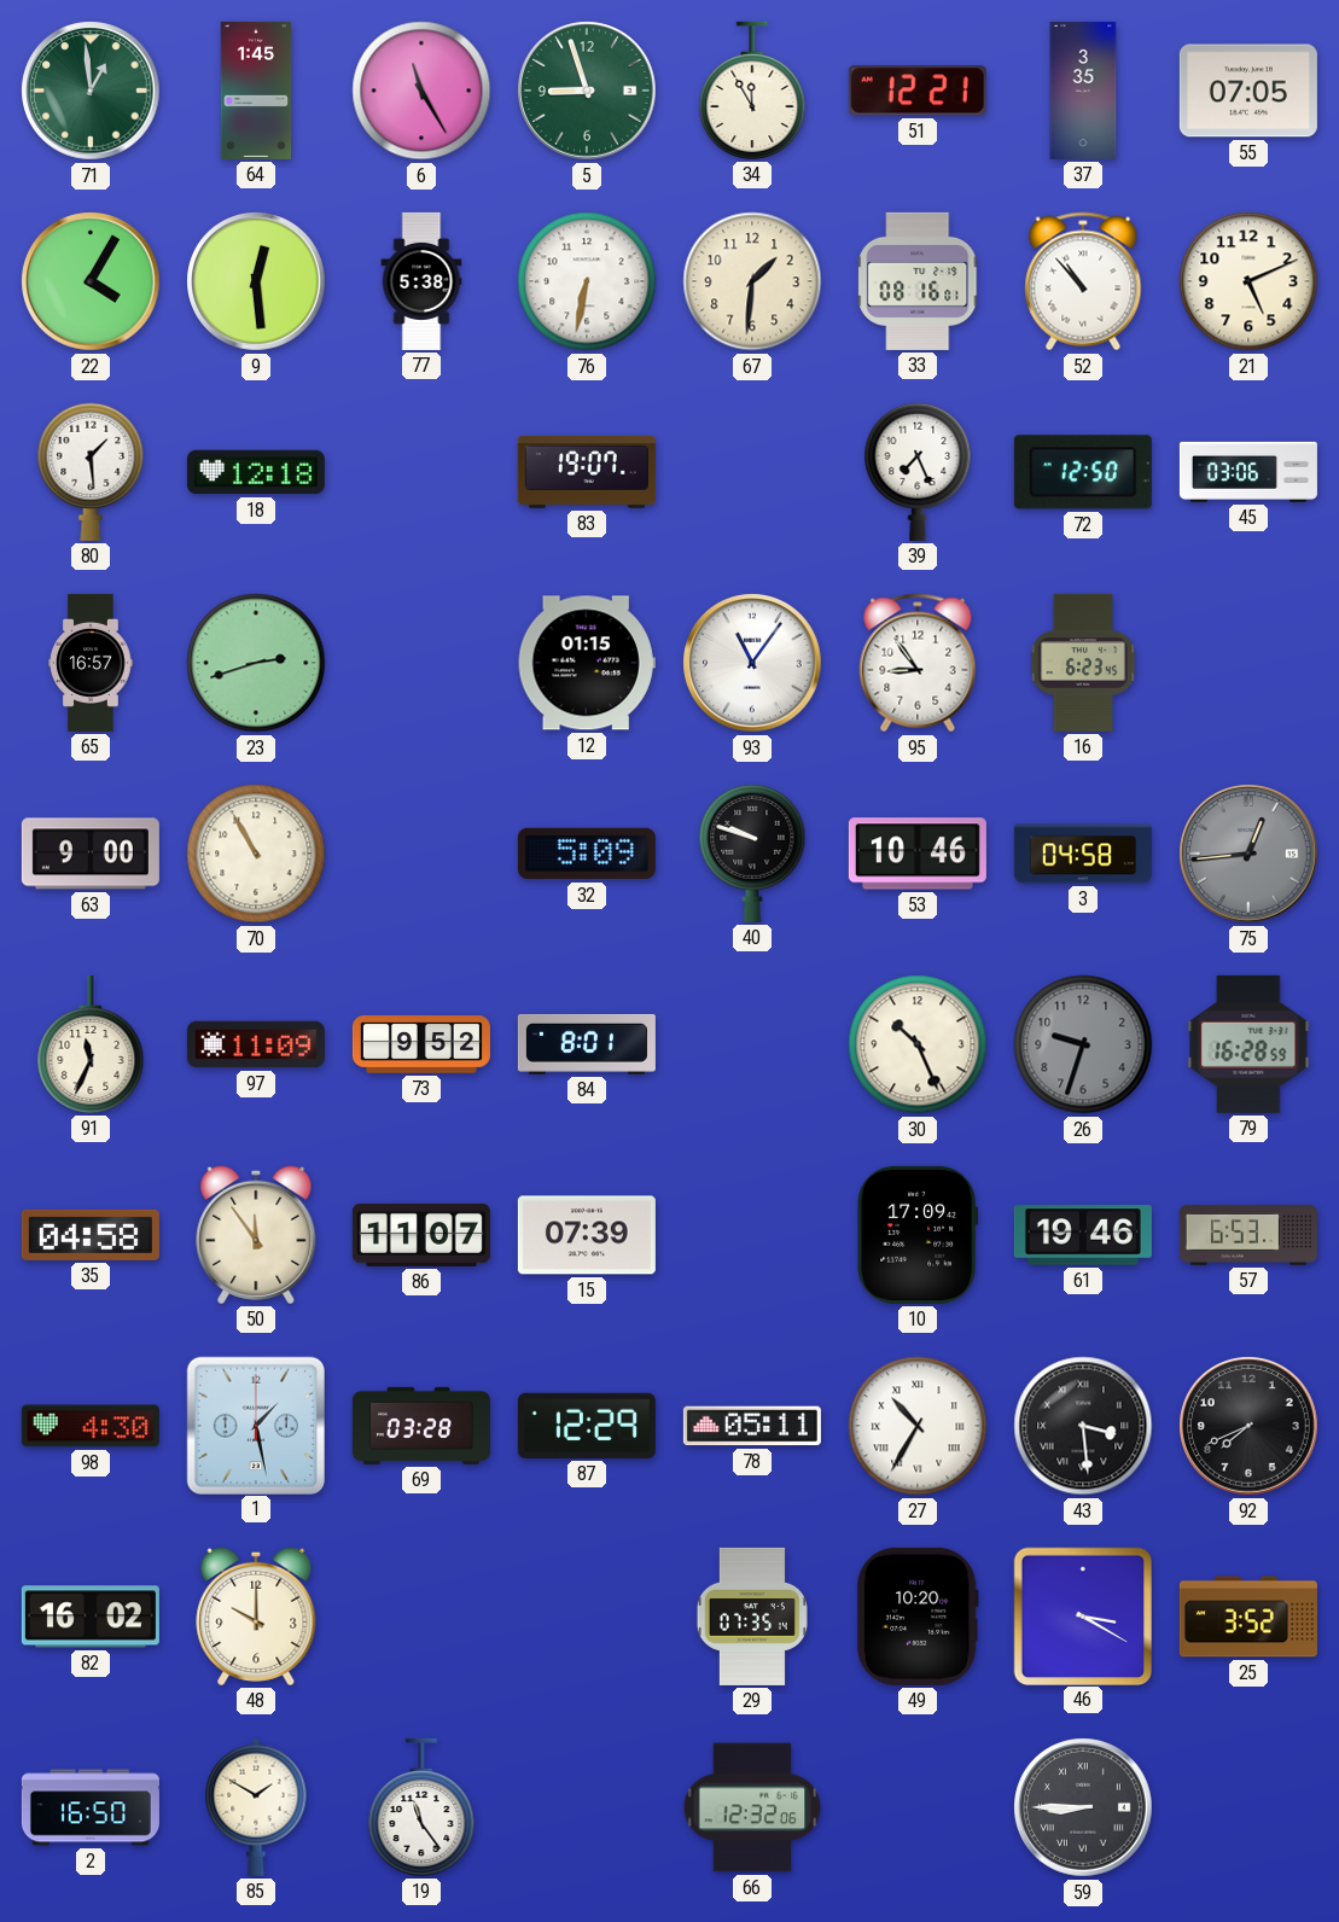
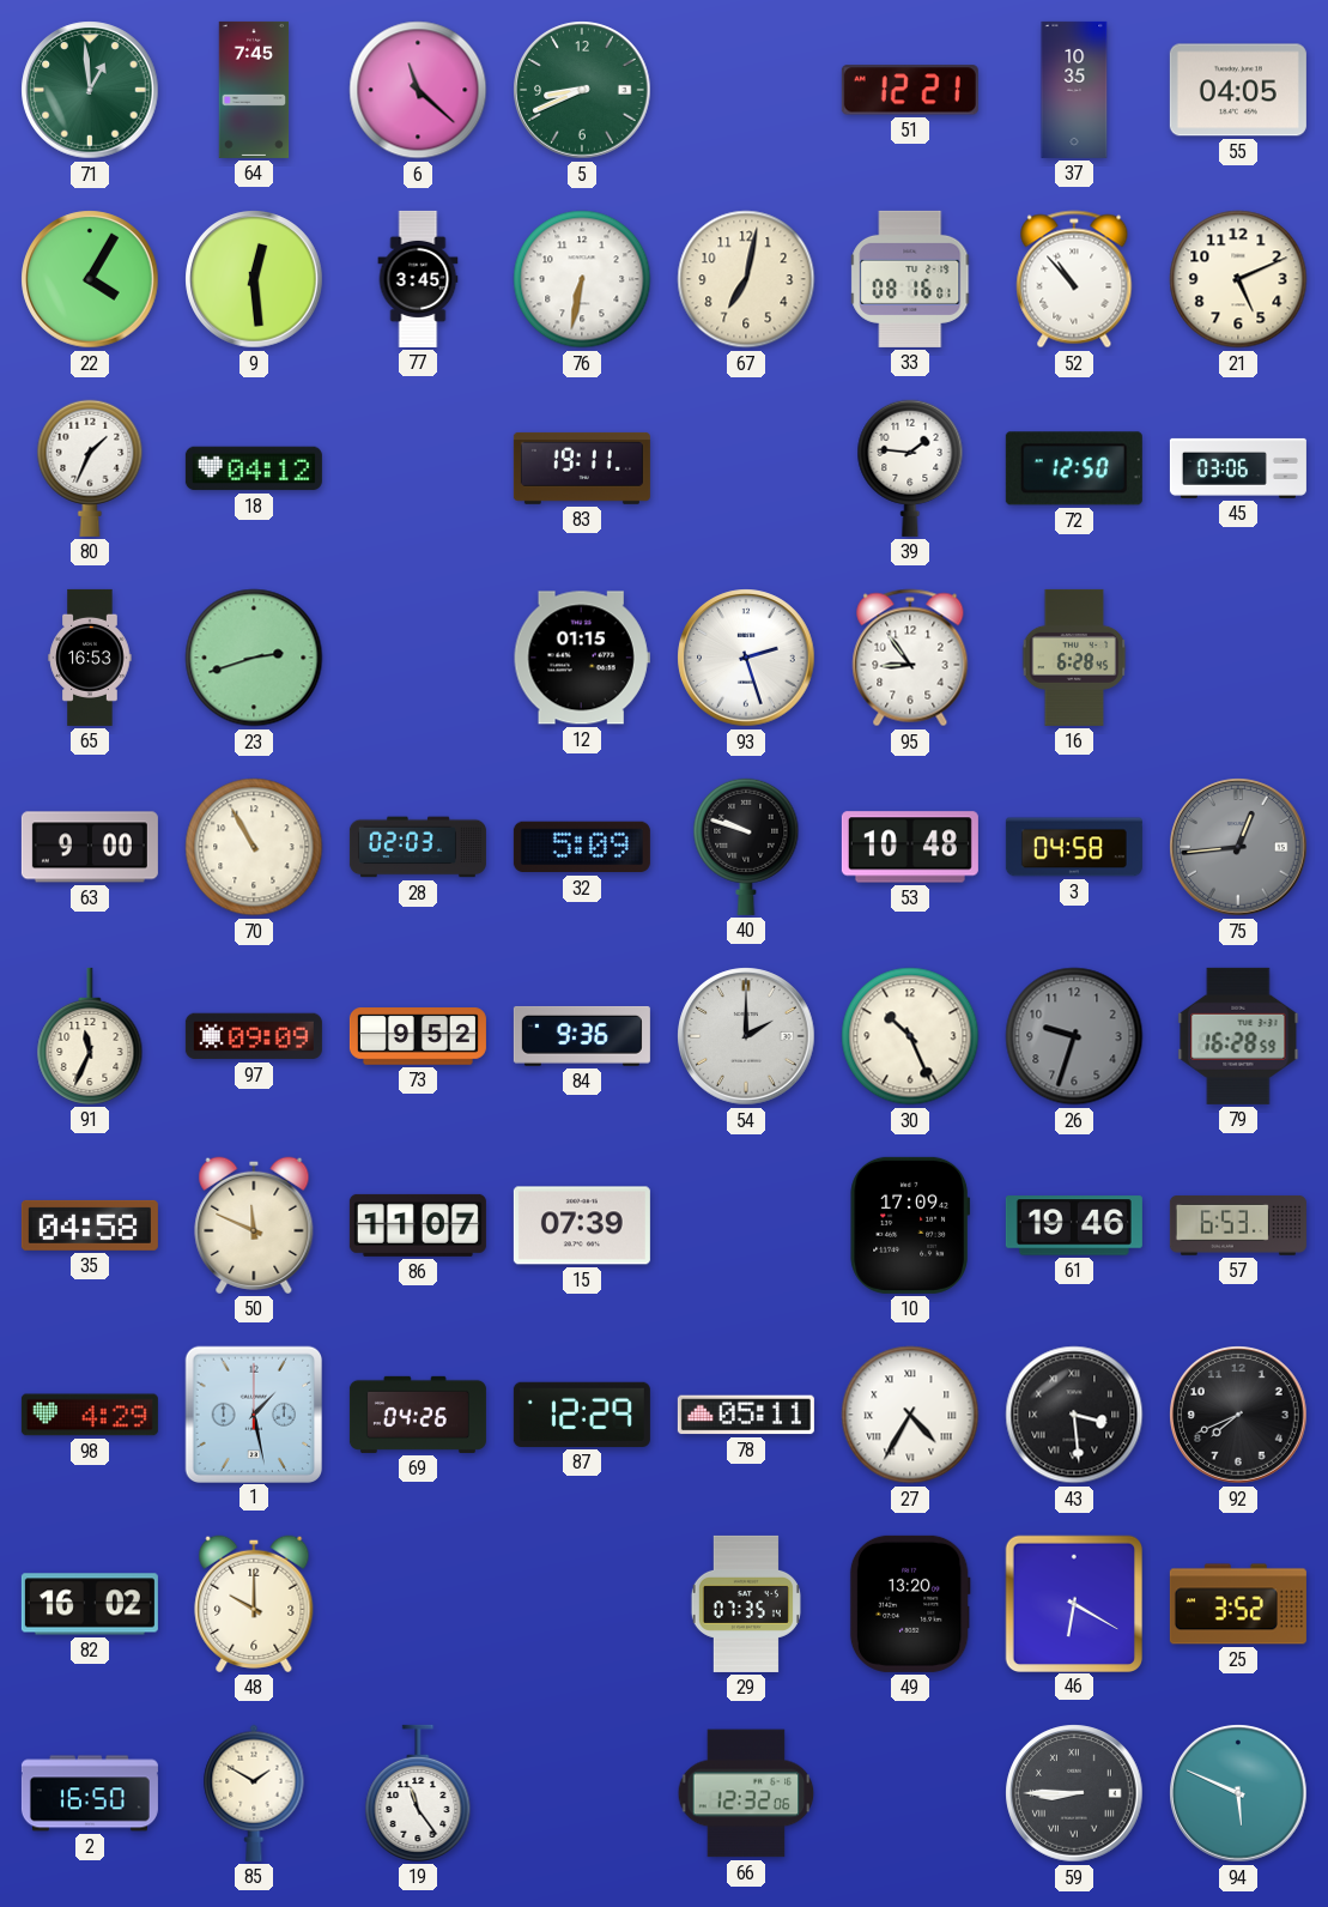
64: 1:45 -> 7:45
6: 11:25 -> 11:22
5: 8:57 -> 8:41
34: 11:55 -> none
37: 3:35 -> 10:35
55: 07:05 -> 04:05
77: 5:38 -> 3:45
67: 1:31 -> 7:02
80: 1:29 -> 1:34
18: 12:18 -> 04:12
83: 19:07 -> 19:11
39: 7:26 -> 1:46
65: 16:57 -> 16:53
93: 11:06 -> 2:27
16: 6:23 -> 6:28
28: none -> 02:03
53: 10:46 -> 10:48
97: 11:09 -> 09:09
84: 8:01 -> 9:36
54: none -> 2:00
50: 11:54 -> 11:49
98: 4:30 -> 4:29
69: 03:28 -> 04:26
27: 10:35 -> 4:35
49: 10:20 -> 13:20
46: 3:20 -> 6:20
94: none -> 5:49
